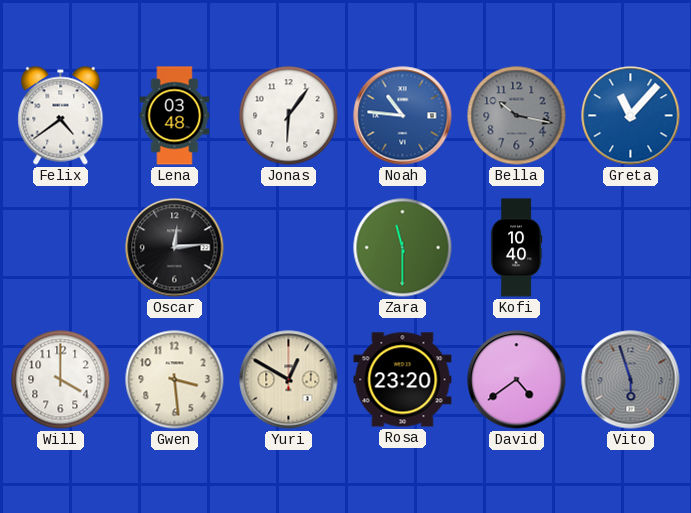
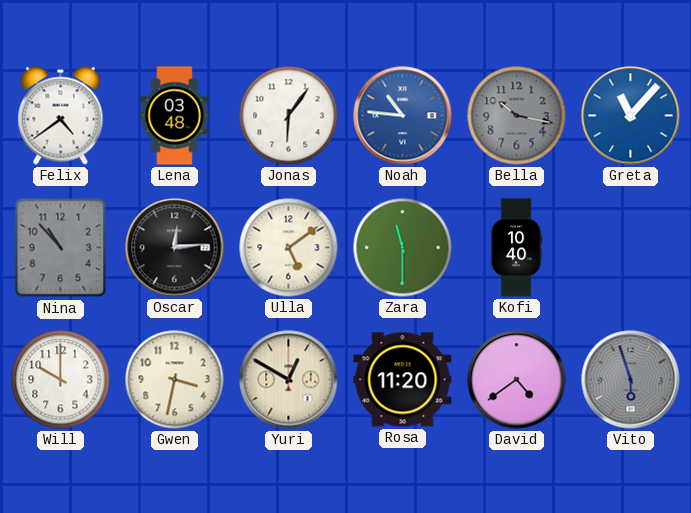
Nina: none -> 10:53
Ulla: none -> 5:09
Will: 4:00 -> 10:00
Gwen: 3:29 -> 3:32
Rosa: 23:20 -> 11:20
